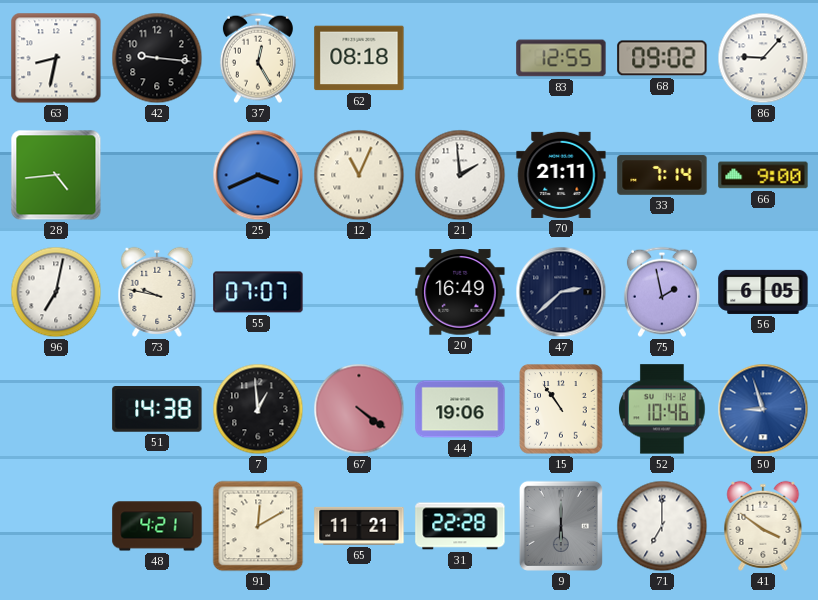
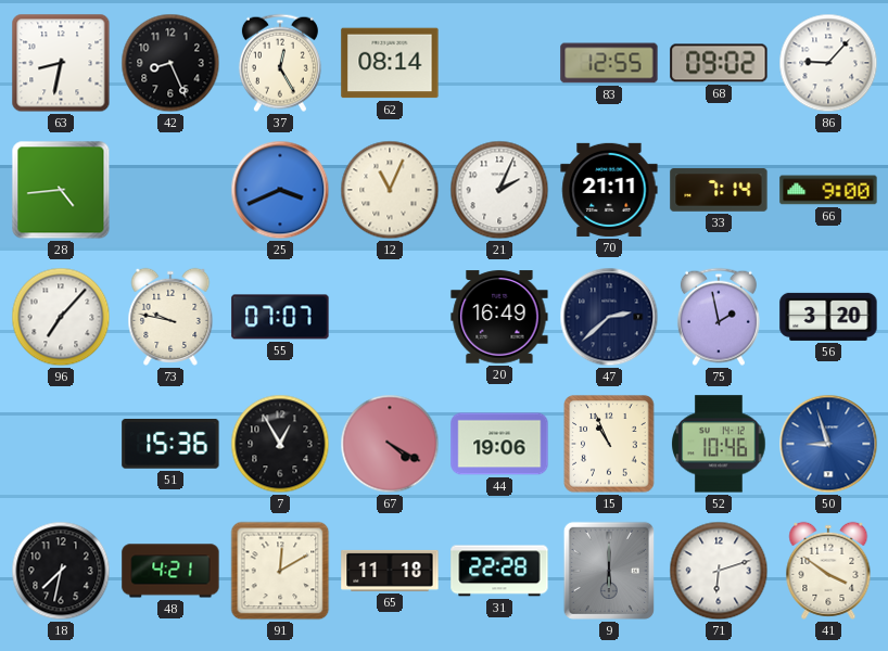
42: 9:16 -> 8:26
62: 08:18 -> 08:14
21: 1:59 -> 2:04
96: 7:02 -> 7:07
56: 6:05 -> 3:20
51: 14:38 -> 15:36
7: 12:59 -> 12:55
67: 4:21 -> 4:20
15: 10:54 -> 10:56
18: none -> 7:32
65: 11:21 -> 11:18
71: 7:00 -> 6:12
